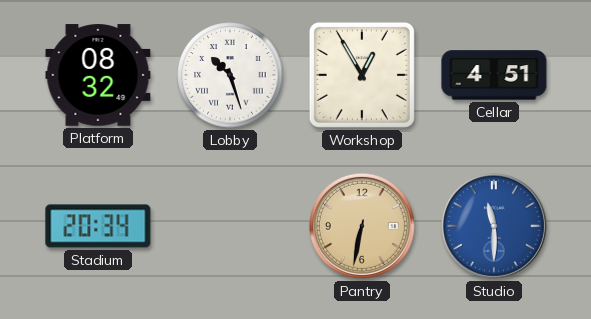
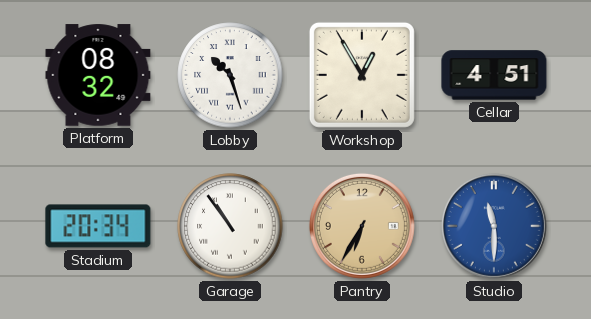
Garage: none -> 10:54
Pantry: 6:32 -> 6:35
